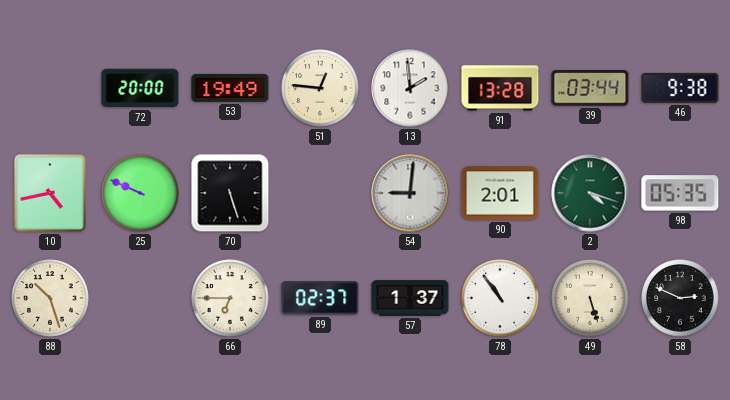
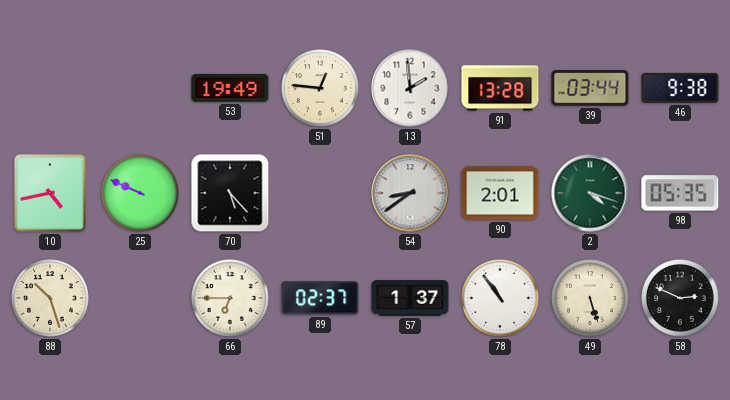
72: 20:00 -> none
70: 5:27 -> 5:23
54: 9:01 -> 8:39
